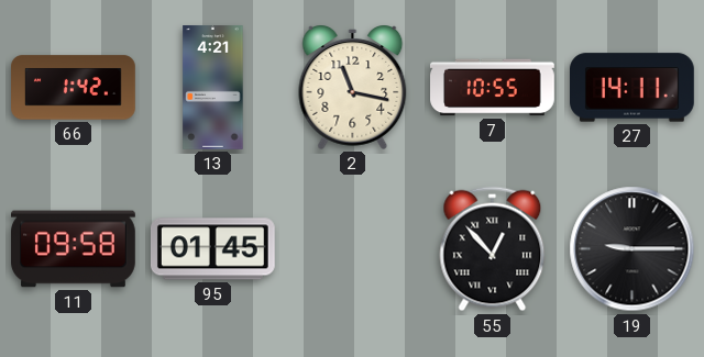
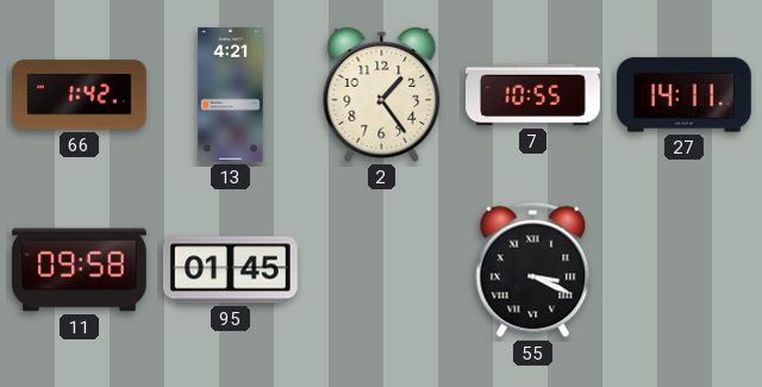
2: 11:17 -> 1:24
55: 12:53 -> 3:19
19: 9:15 -> none
